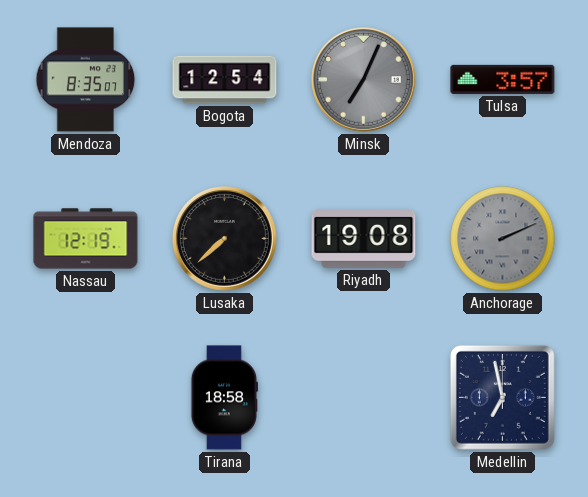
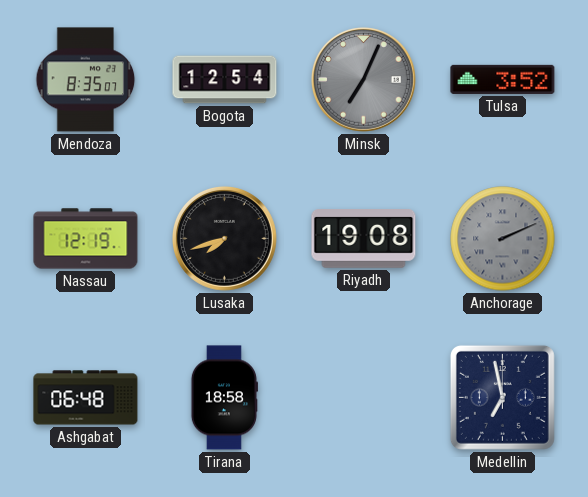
Tulsa: 3:57 -> 3:52
Lusaka: 7:38 -> 7:42
Ashgabat: none -> 06:48
